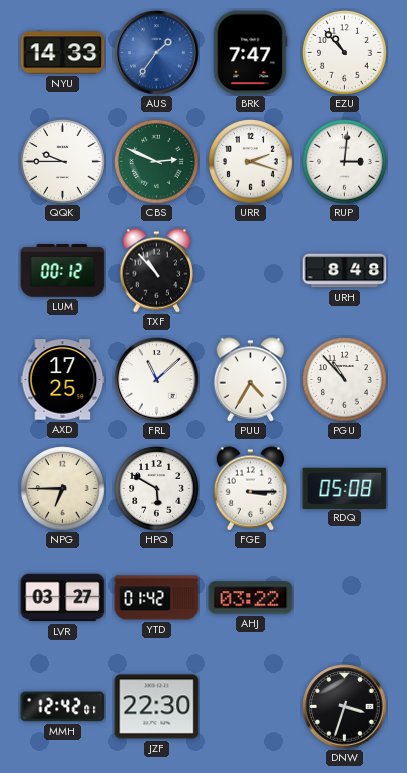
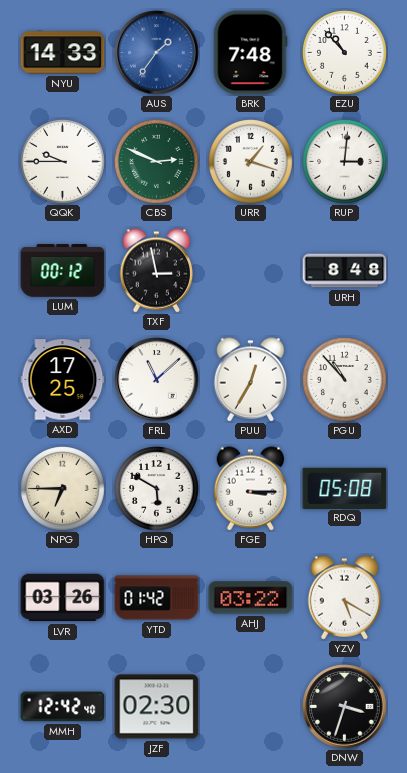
BRK: 7:47 -> 7:48
URR: 2:18 -> 1:18
TXF: 10:53 -> 2:58
PUU: 4:35 -> 12:35
LVR: 03:27 -> 03:26
YZV: none -> 5:20
MMH: 12:42:01 -> 12:42:40
JZF: 22:30 -> 02:30
